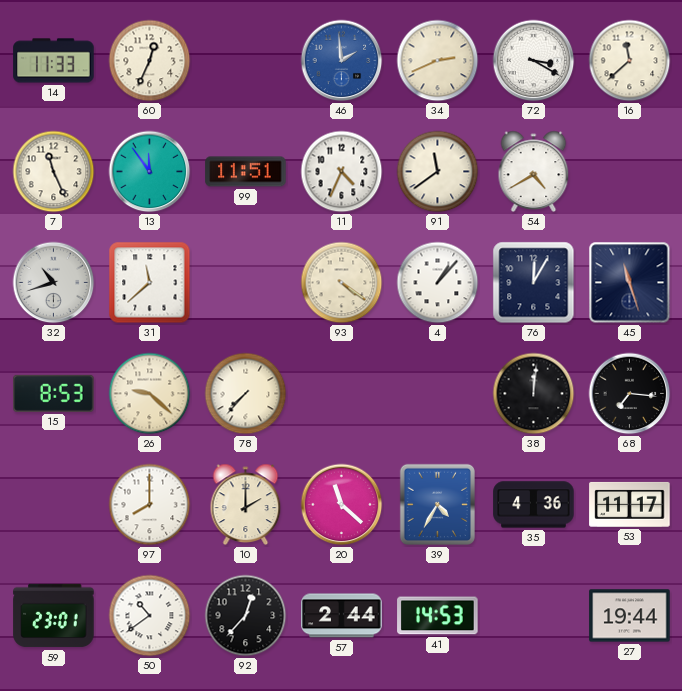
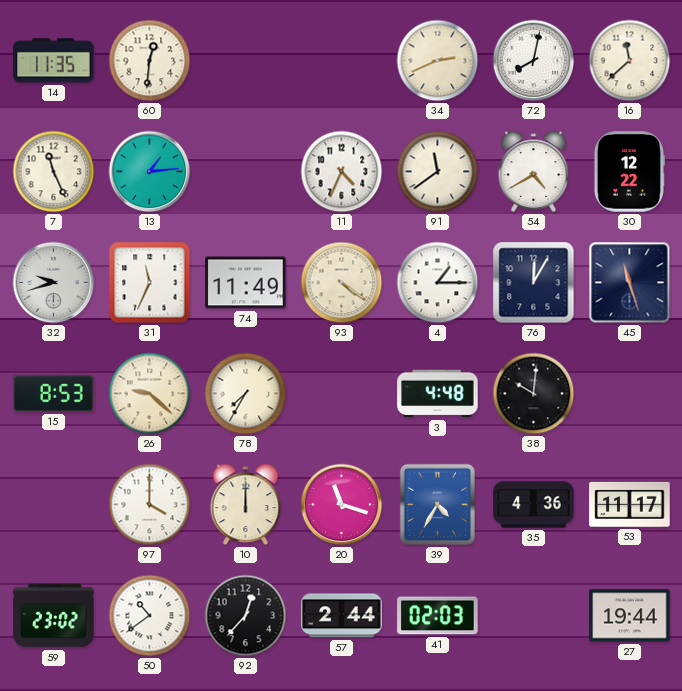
14: 11:33 -> 11:35
60: 12:34 -> 12:31
46: 1:59 -> none
72: 3:20 -> 8:02
13: 11:54 -> 1:14
99: 11:51 -> none
30: none -> 12:22
32: 10:42 -> 9:42
31: 11:38 -> 11:34
74: none -> 11:49
4: 1:07 -> 1:15
78: 7:37 -> 7:35
3: none -> 4:48
38: 12:01 -> 10:01
68: 7:16 -> none
97: 8:00 -> 4:00
10: 2:00 -> 12:00
20: 11:22 -> 11:18
59: 23:01 -> 23:02
41: 14:53 -> 02:03
